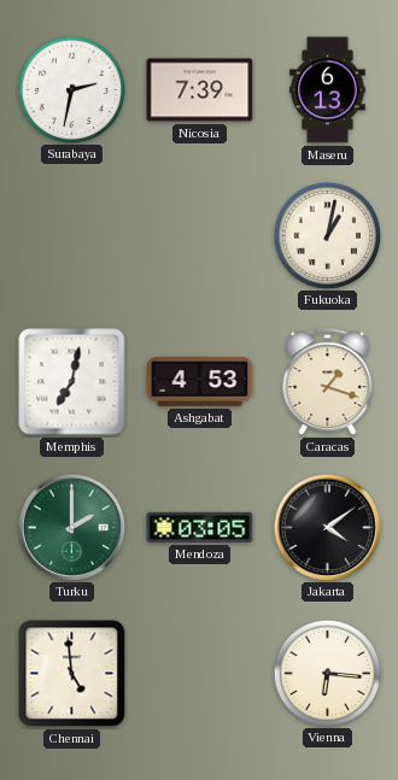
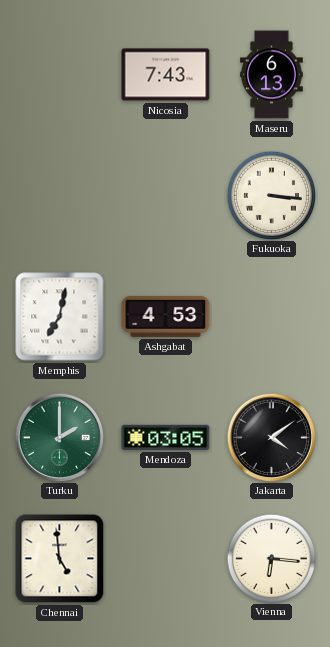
Surabaya: 2:32 -> none
Nicosia: 7:39 -> 7:43
Fukuoka: 1:02 -> 3:16
Caracas: 1:18 -> none
